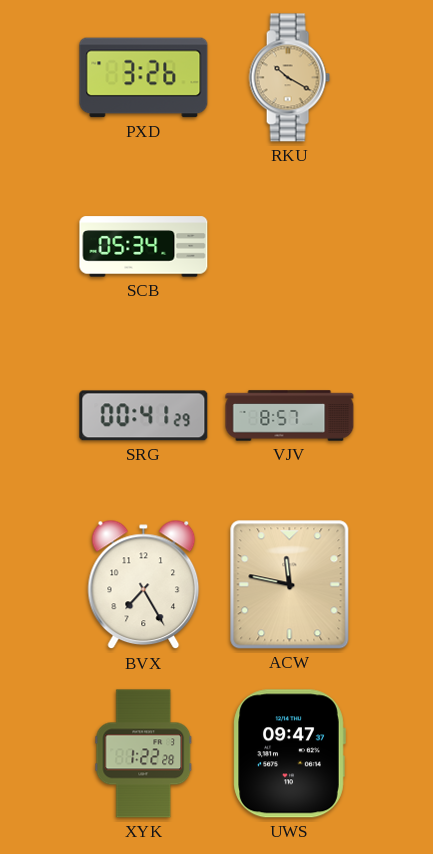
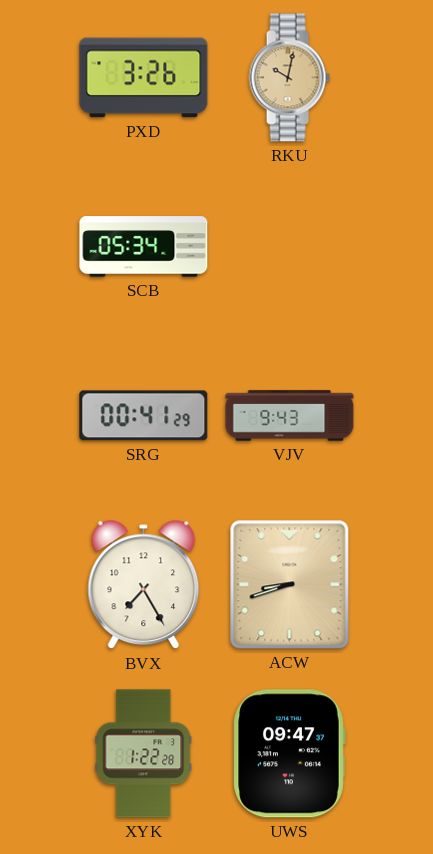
RKU: 10:20 -> 10:02
VJV: 8:57 -> 9:43
ACW: 11:47 -> 8:42
